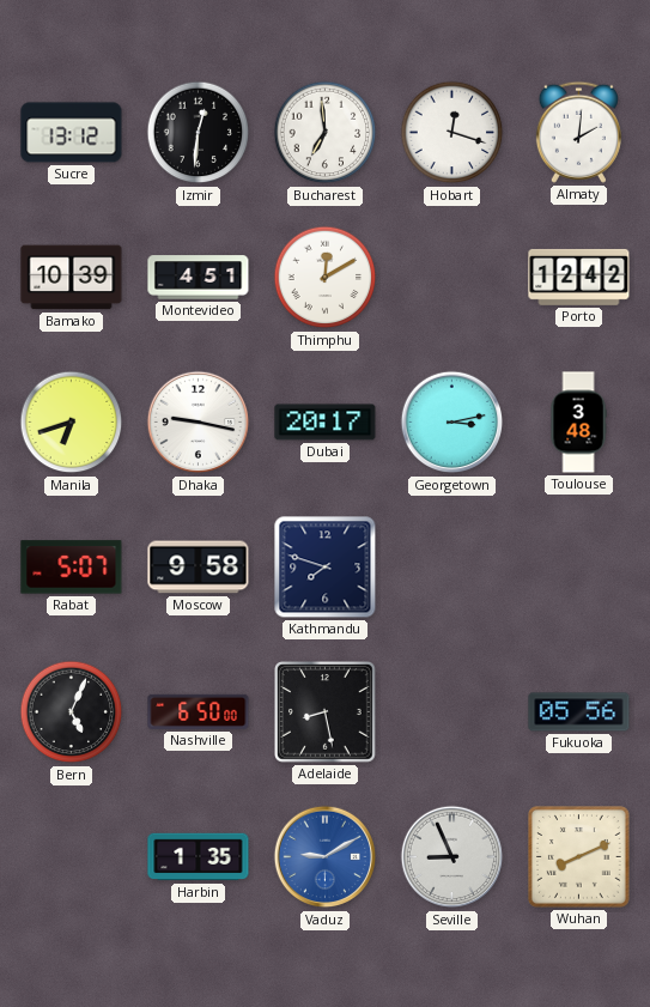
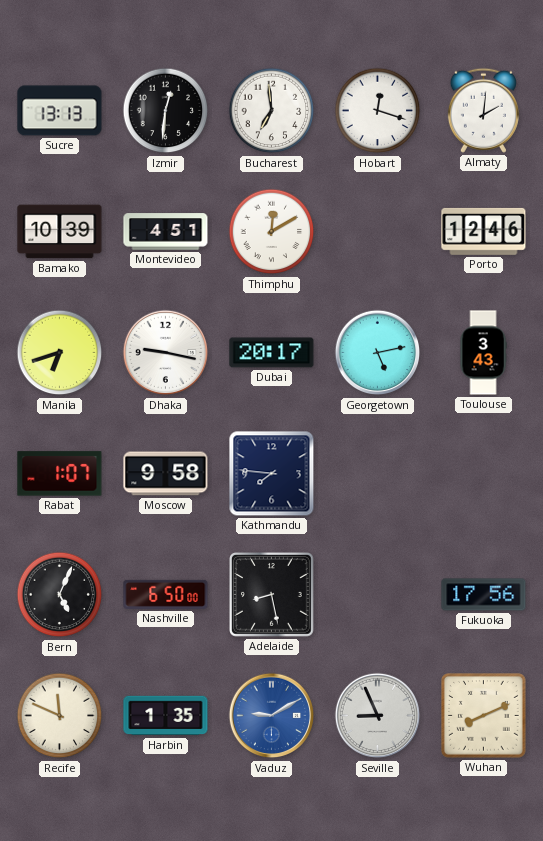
Sucre: 13:12 -> 13:13
Porto: 12:42 -> 12:46
Georgetown: 3:13 -> 5:13
Toulouse: 3:48 -> 3:43
Rabat: 5:07 -> 1:07
Kathmandu: 7:48 -> 7:46
Fukuoka: 05:56 -> 17:56
Recife: none -> 11:49
